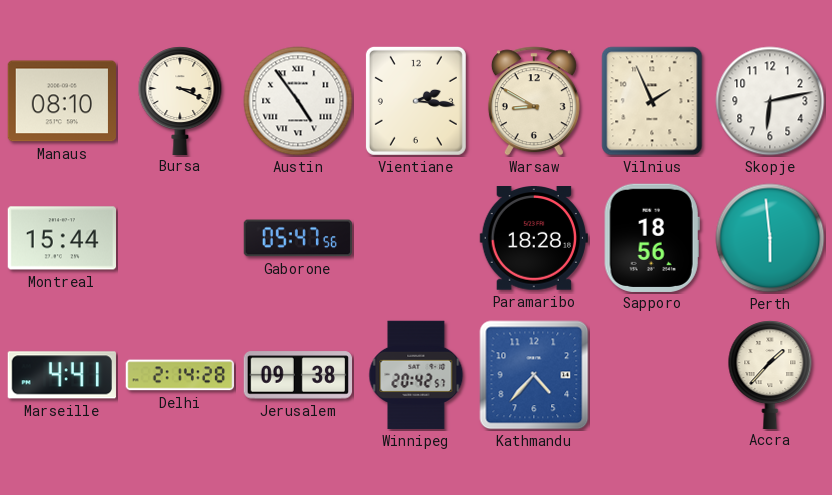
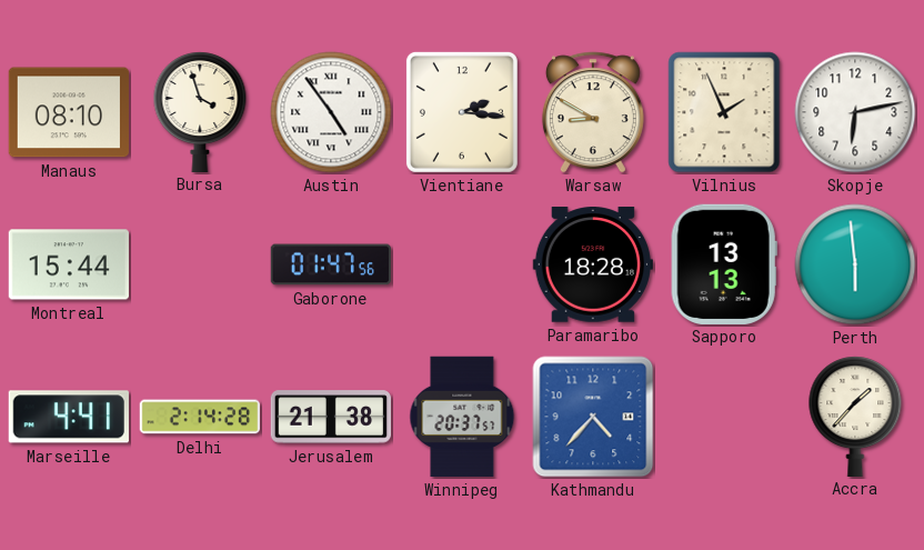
Bursa: 3:19 -> 3:57
Gaborone: 05:47 -> 01:47
Sapporo: 18:56 -> 13:13
Jerusalem: 09:38 -> 21:38
Winnipeg: 20:42 -> 20:37
